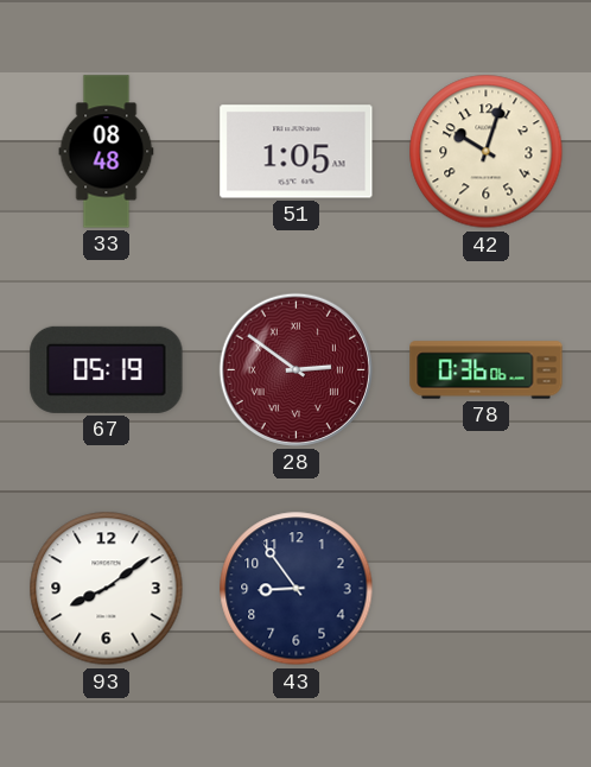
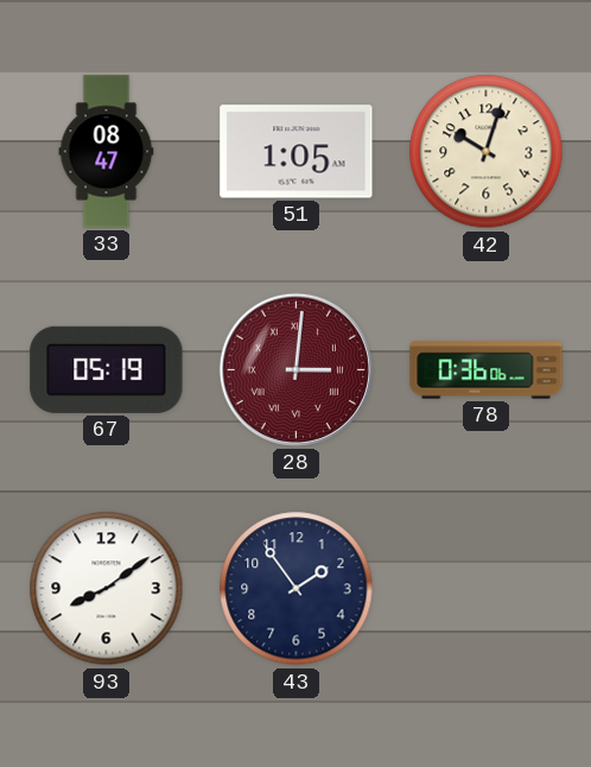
33: 08:48 -> 08:47
28: 2:51 -> 3:01
43: 8:54 -> 1:54
